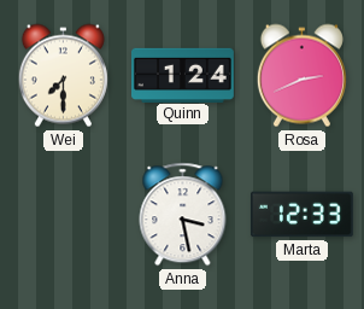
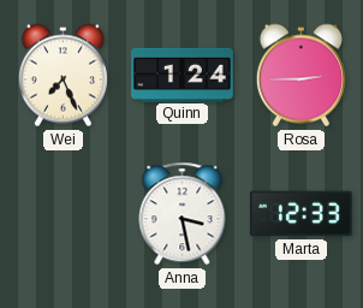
Wei: 7:30 -> 7:26
Rosa: 2:41 -> 2:45
